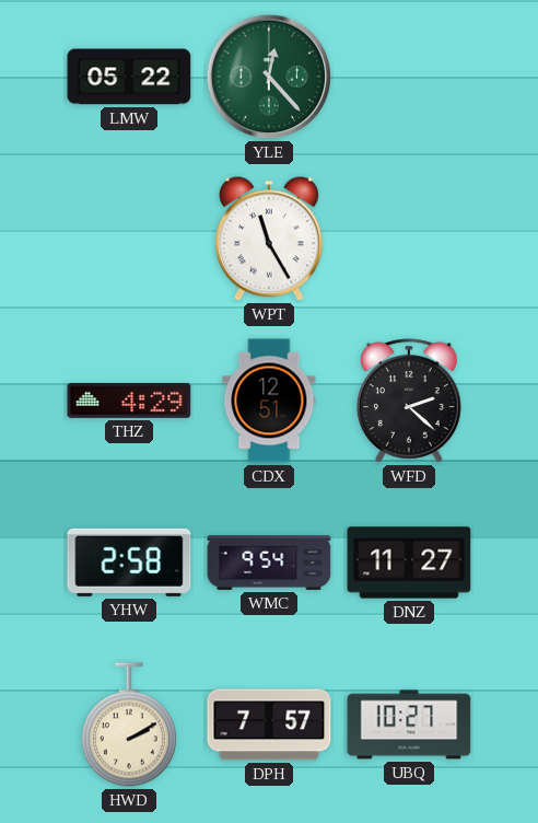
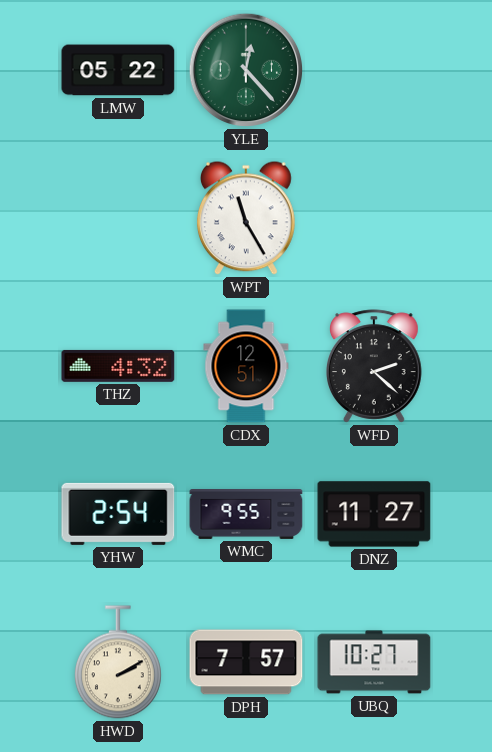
THZ: 4:29 -> 4:32
YHW: 2:58 -> 2:54
WMC: 9:54 -> 9:55
